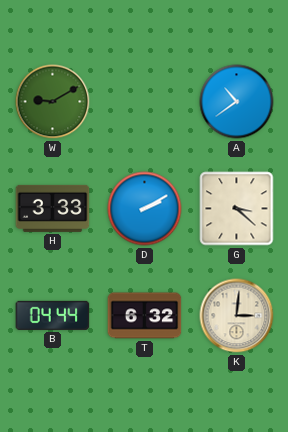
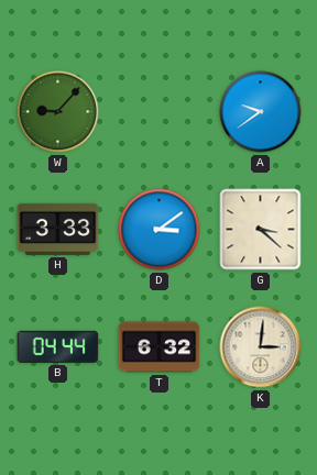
W: 9:10 -> 9:07
A: 10:39 -> 9:39
D: 2:10 -> 3:09
